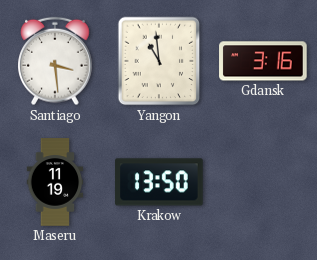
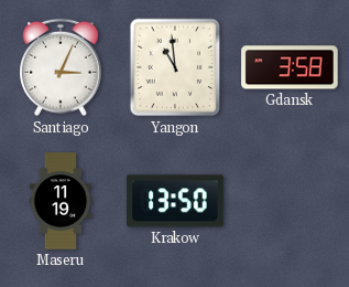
Santiago: 3:29 -> 3:04
Gdansk: 3:16 -> 3:58
